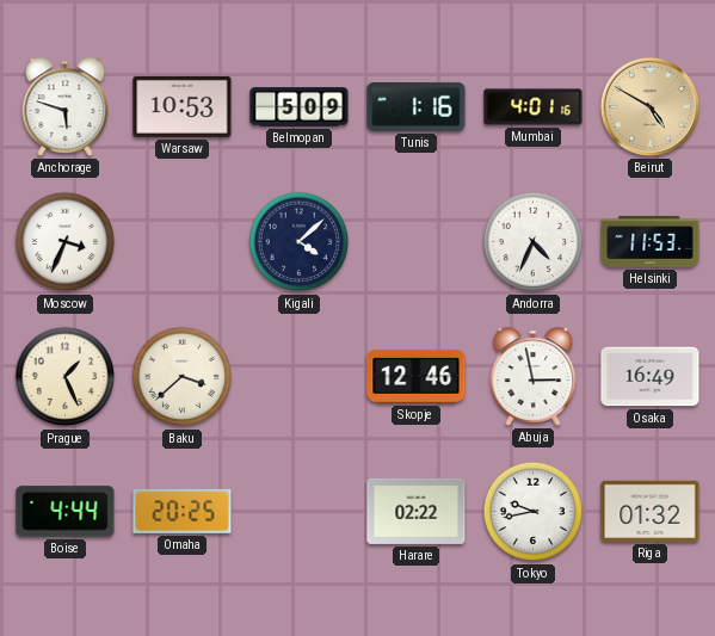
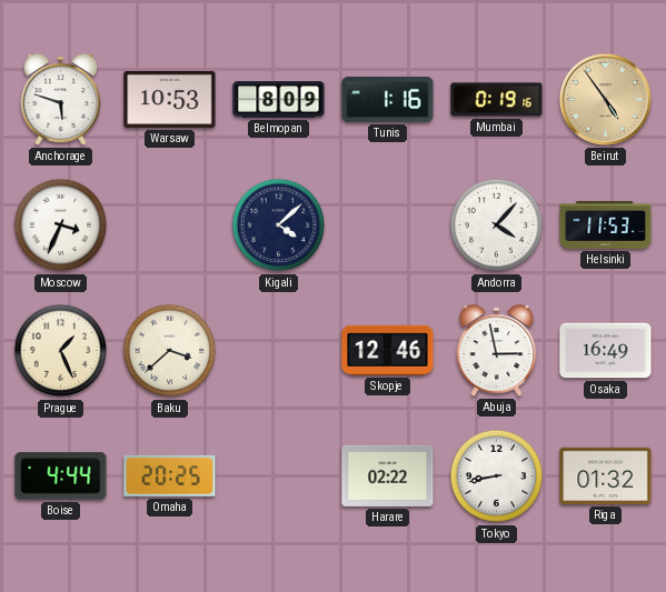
Belmopan: 5:09 -> 8:09
Mumbai: 4:01 -> 0:19
Beirut: 4:50 -> 4:54
Andorra: 4:34 -> 4:07
Tokyo: 9:43 -> 8:43
